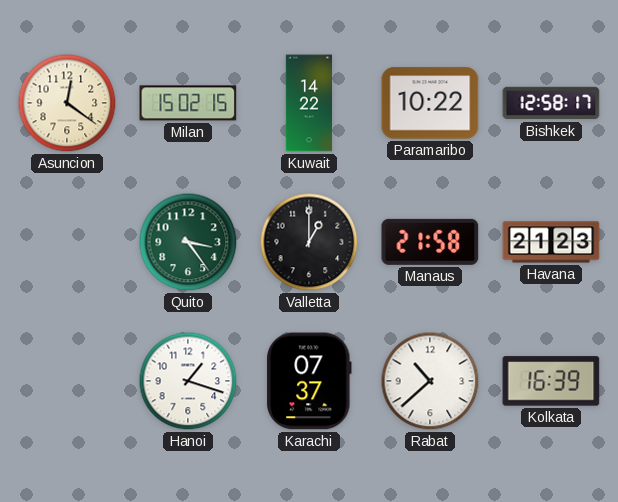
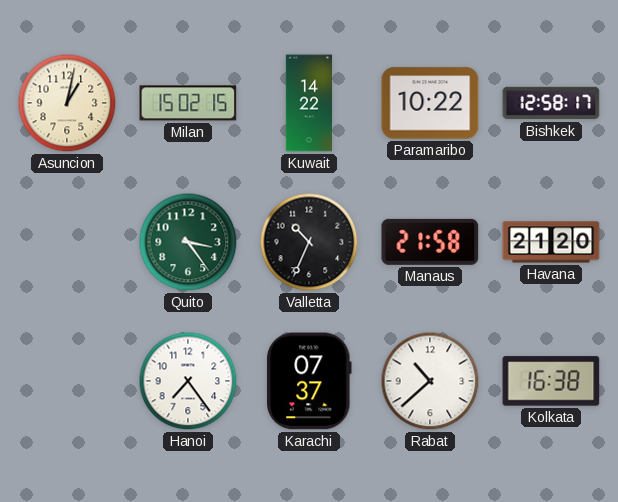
Asuncion: 12:21 -> 1:02
Valletta: 1:00 -> 10:34
Havana: 21:23 -> 21:20
Hanoi: 1:18 -> 7:24
Kolkata: 16:39 -> 16:38
